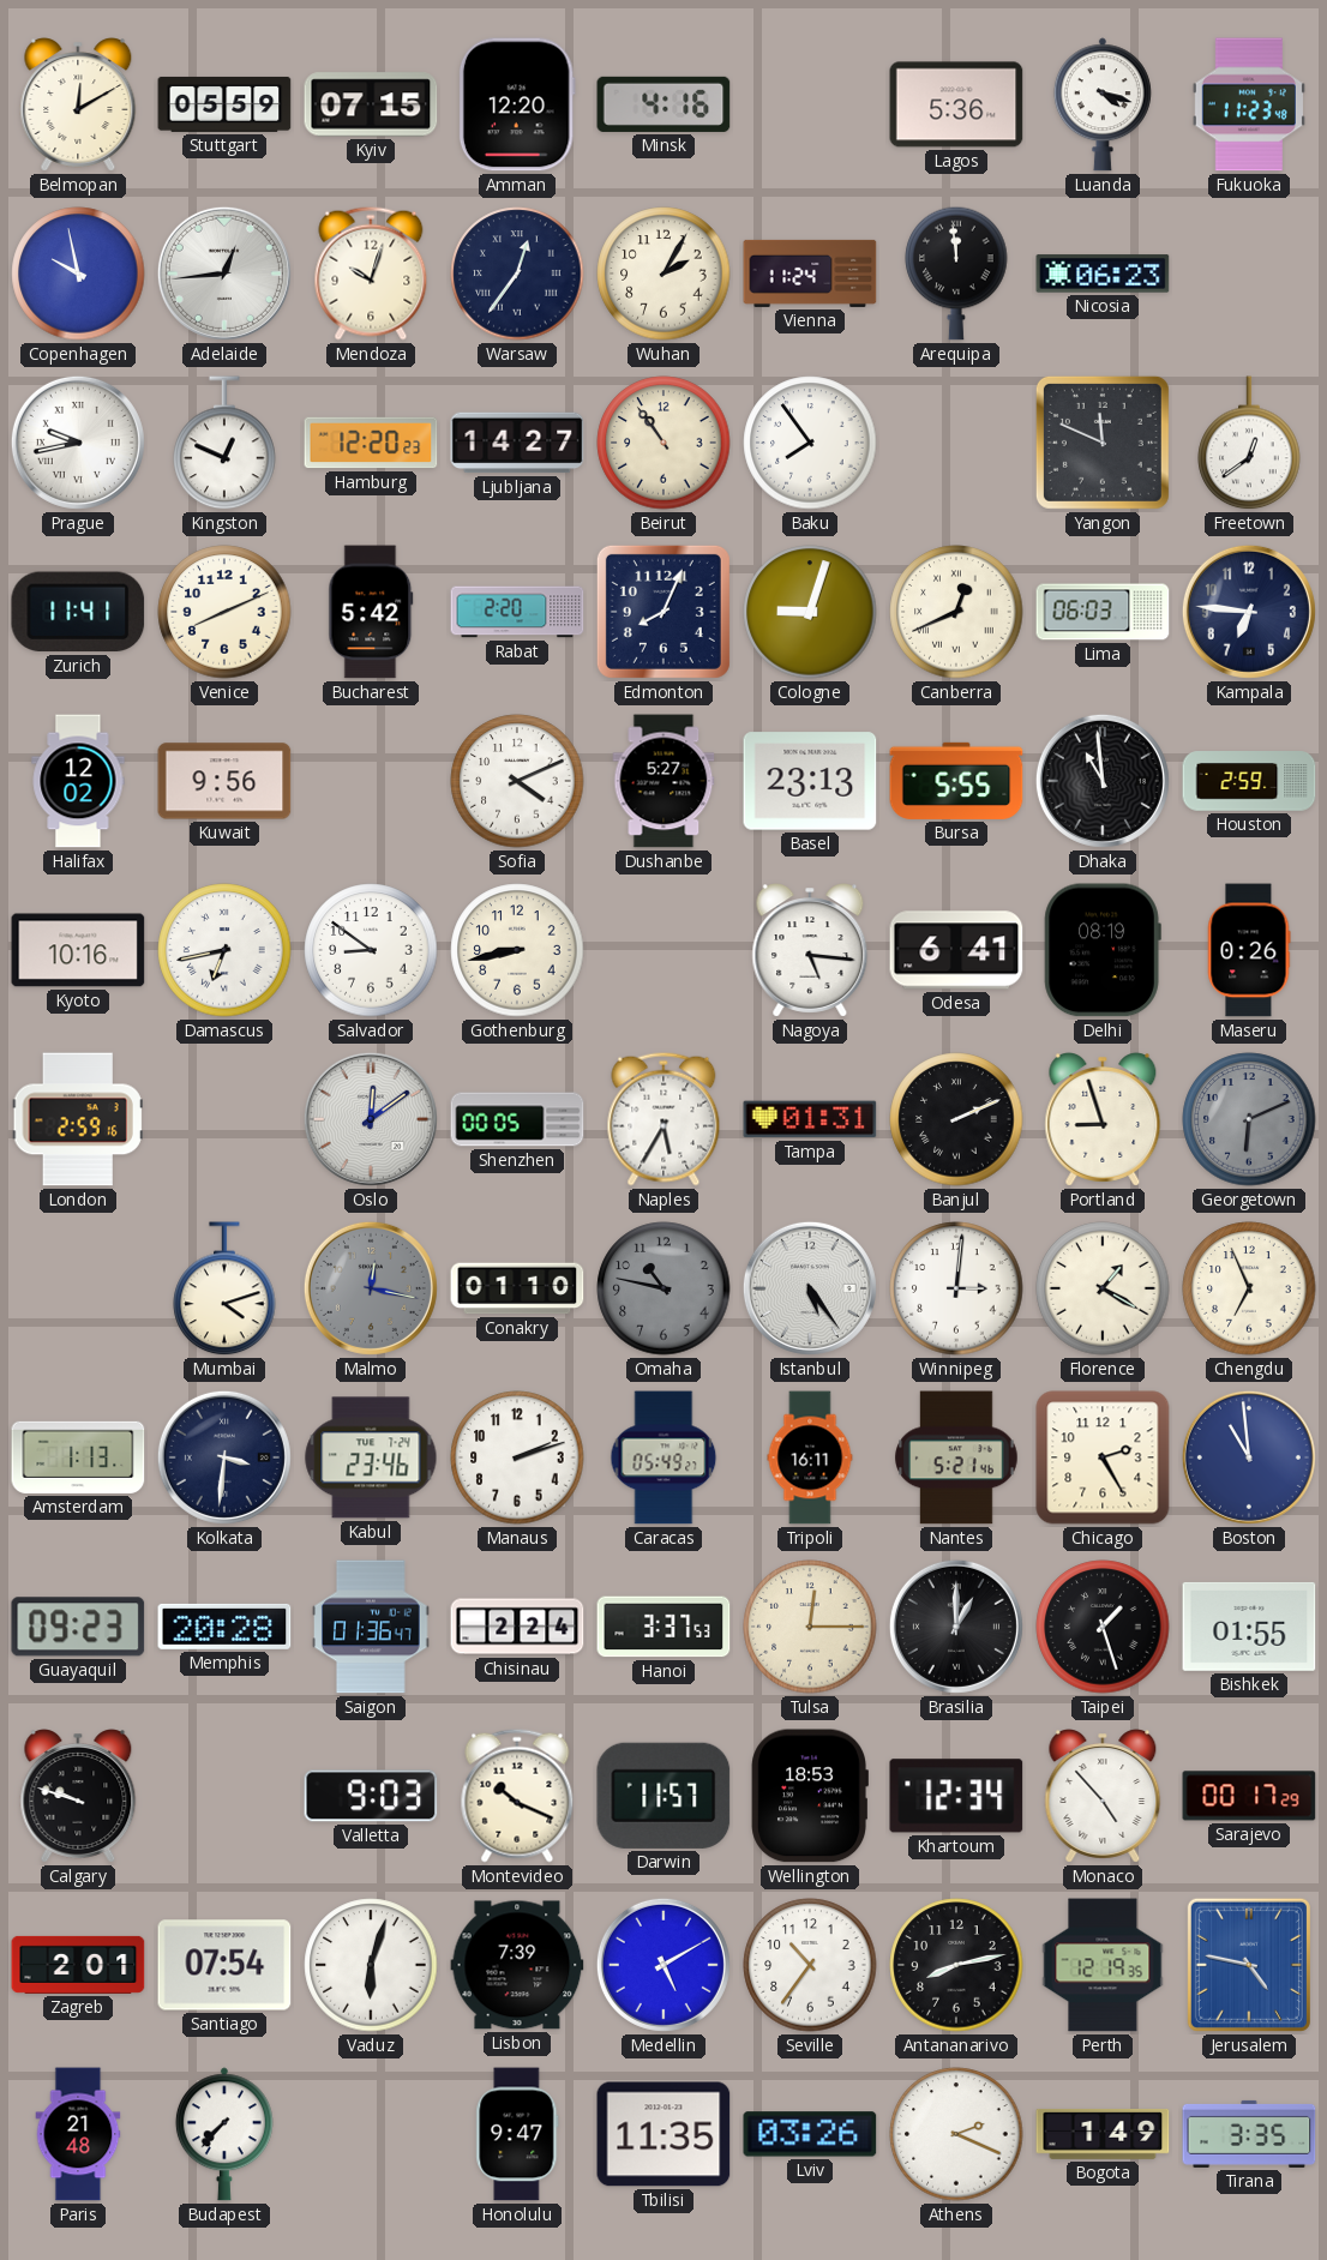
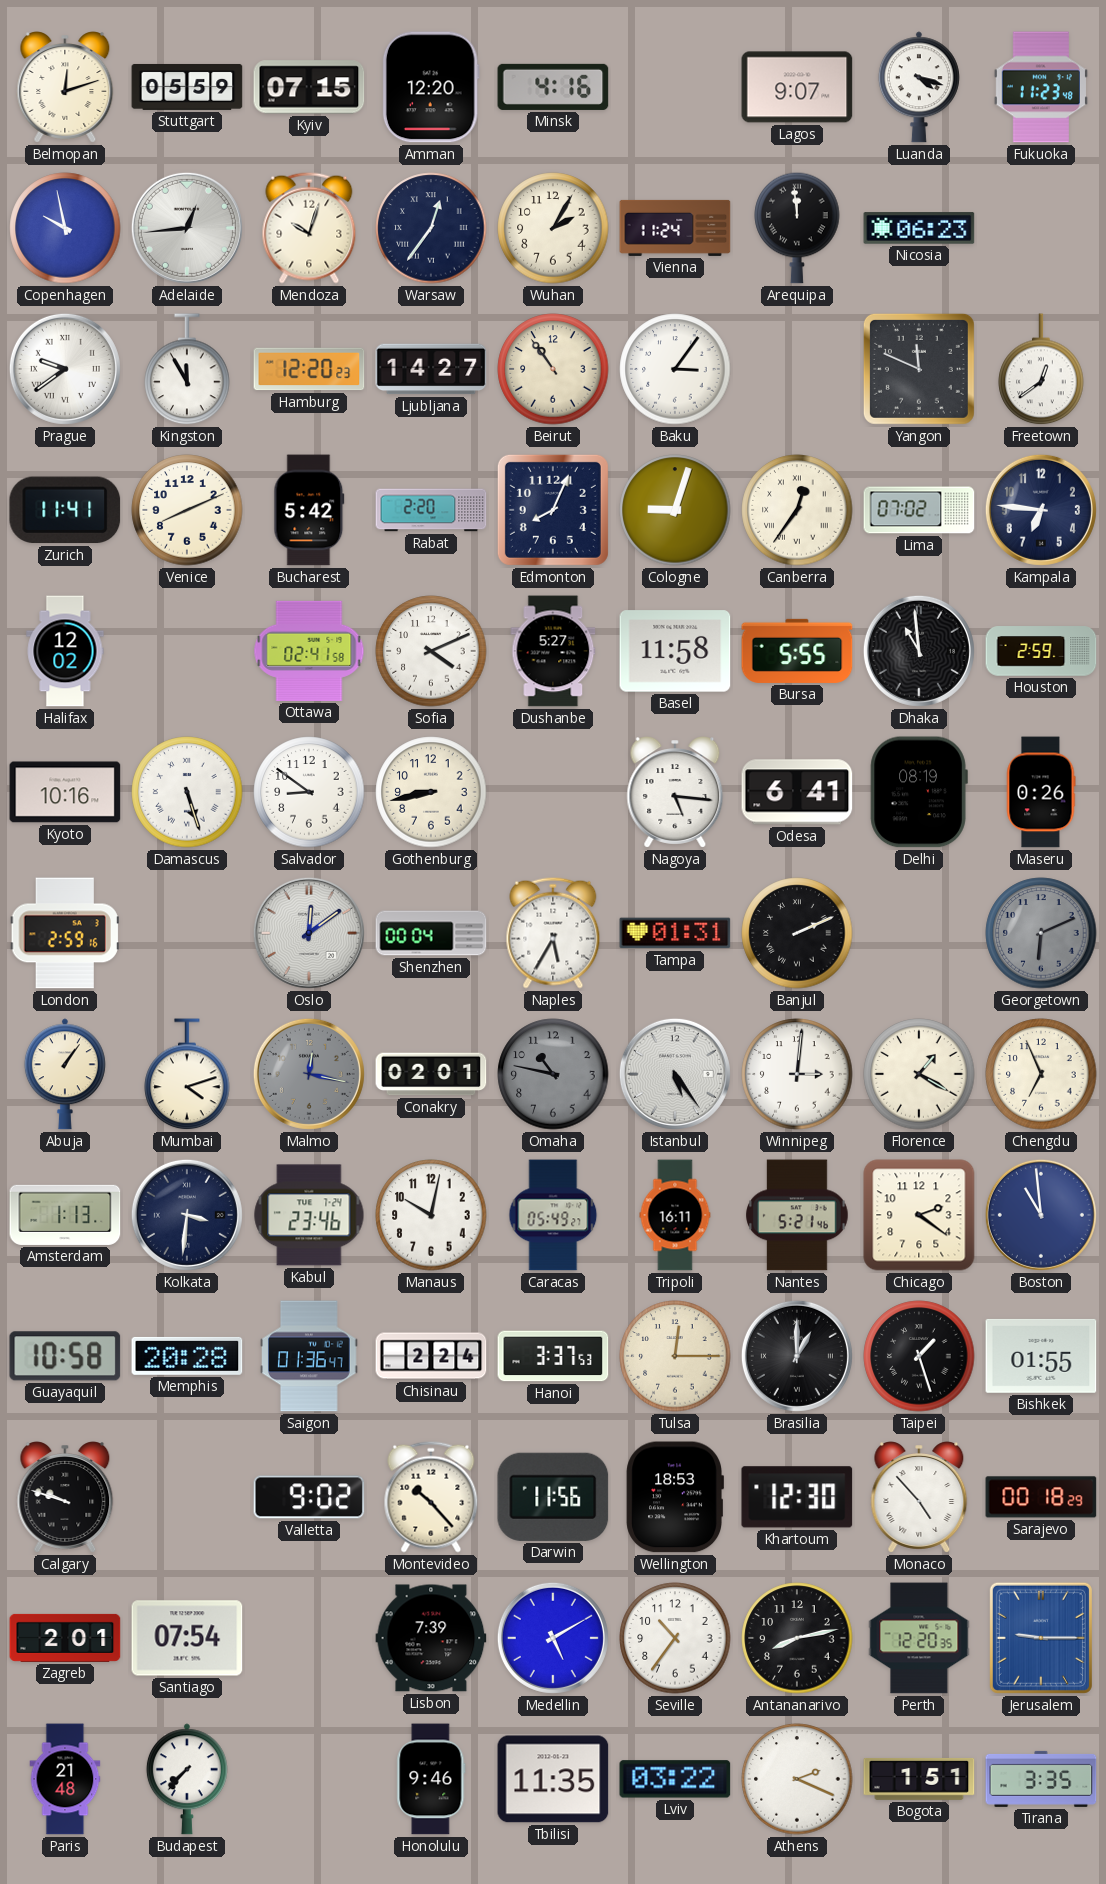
Belmopan: 12:10 -> 12:12
Lagos: 5:36 -> 9:07
Prague: 9:43 -> 9:39
Kingston: 12:49 -> 11:55
Baku: 7:54 -> 3:06
Canberra: 12:41 -> 12:36
Lima: 06:03 -> 07:02
Kuwait: 9:56 -> none
Ottawa: none -> 02:41
Basel: 23:13 -> 11:58
Damascus: 6:43 -> 5:27
Shenzhen: 00:05 -> 00:04
Portland: 8:57 -> none
Abuja: none -> 1:06
Conakry: 01:10 -> 02:01
Manaus: 2:12 -> 10:02
Chicago: 2:25 -> 2:21
Guayaquil: 09:23 -> 10:58
Valletta: 9:03 -> 9:02
Montevideo: 10:19 -> 10:23
Darwin: 11:57 -> 11:56
Khartoum: 12:34 -> 12:30
Sarajevo: 00:17 -> 00:18
Vaduz: 6:03 -> none
Perth: 12:19 -> 12:20
Jerusalem: 4:47 -> 9:15
Honolulu: 9:47 -> 9:46
Lviv: 03:26 -> 03:22
Bogota: 1:49 -> 1:51
